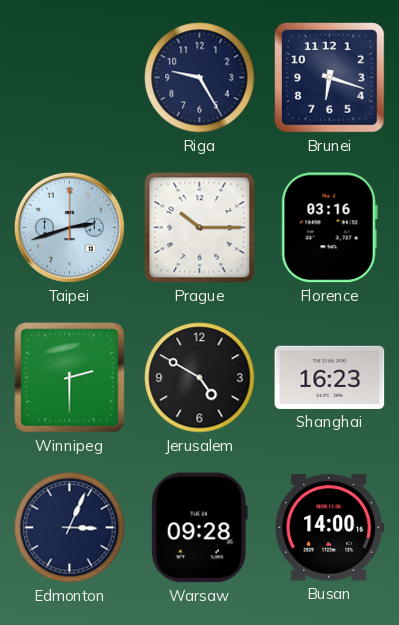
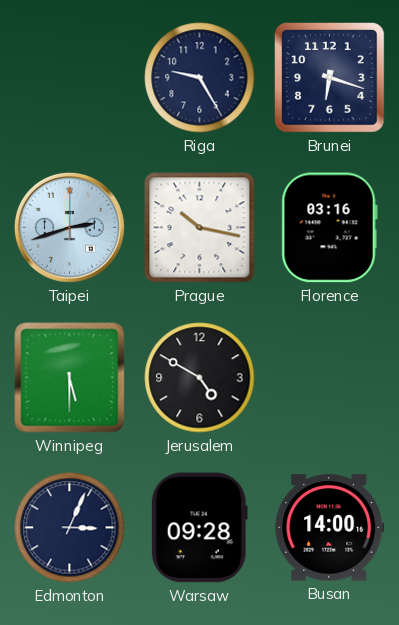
Prague: 10:15 -> 10:17
Winnipeg: 2:30 -> 5:30
Shanghai: 16:23 -> none
